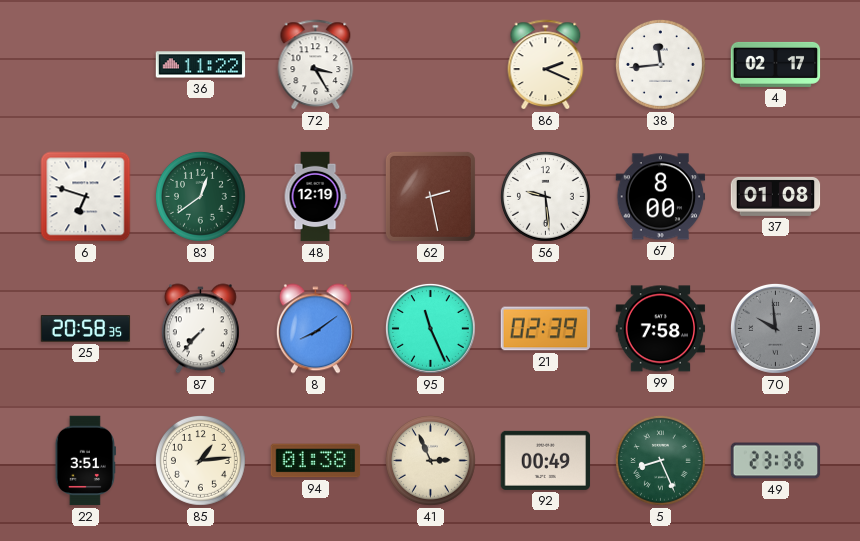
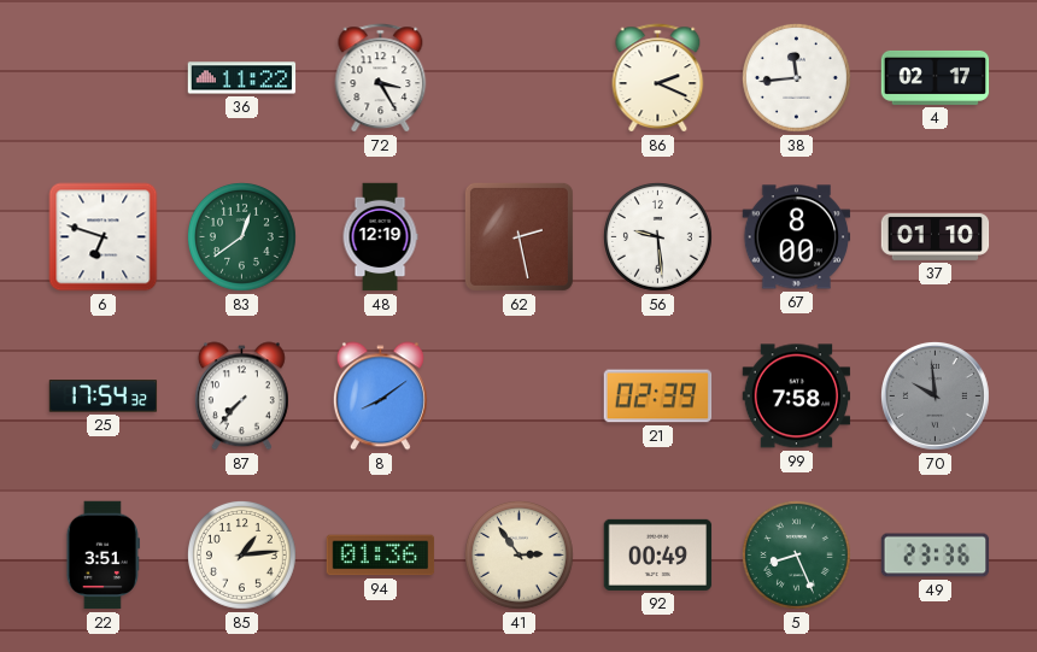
37: 01:08 -> 01:10
25: 20:58 -> 17:54
95: 11:26 -> none
94: 01:38 -> 01:36
41: 2:56 -> 2:54
